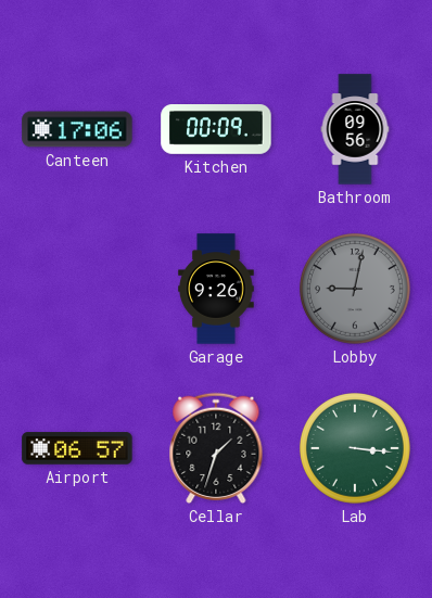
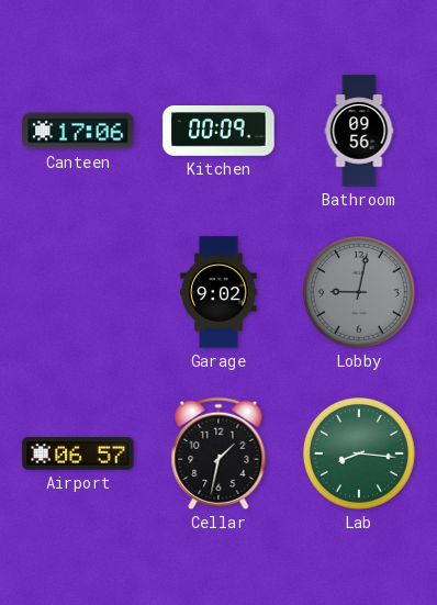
Garage: 9:26 -> 9:02
Cellar: 1:33 -> 1:32
Lab: 3:16 -> 8:16
